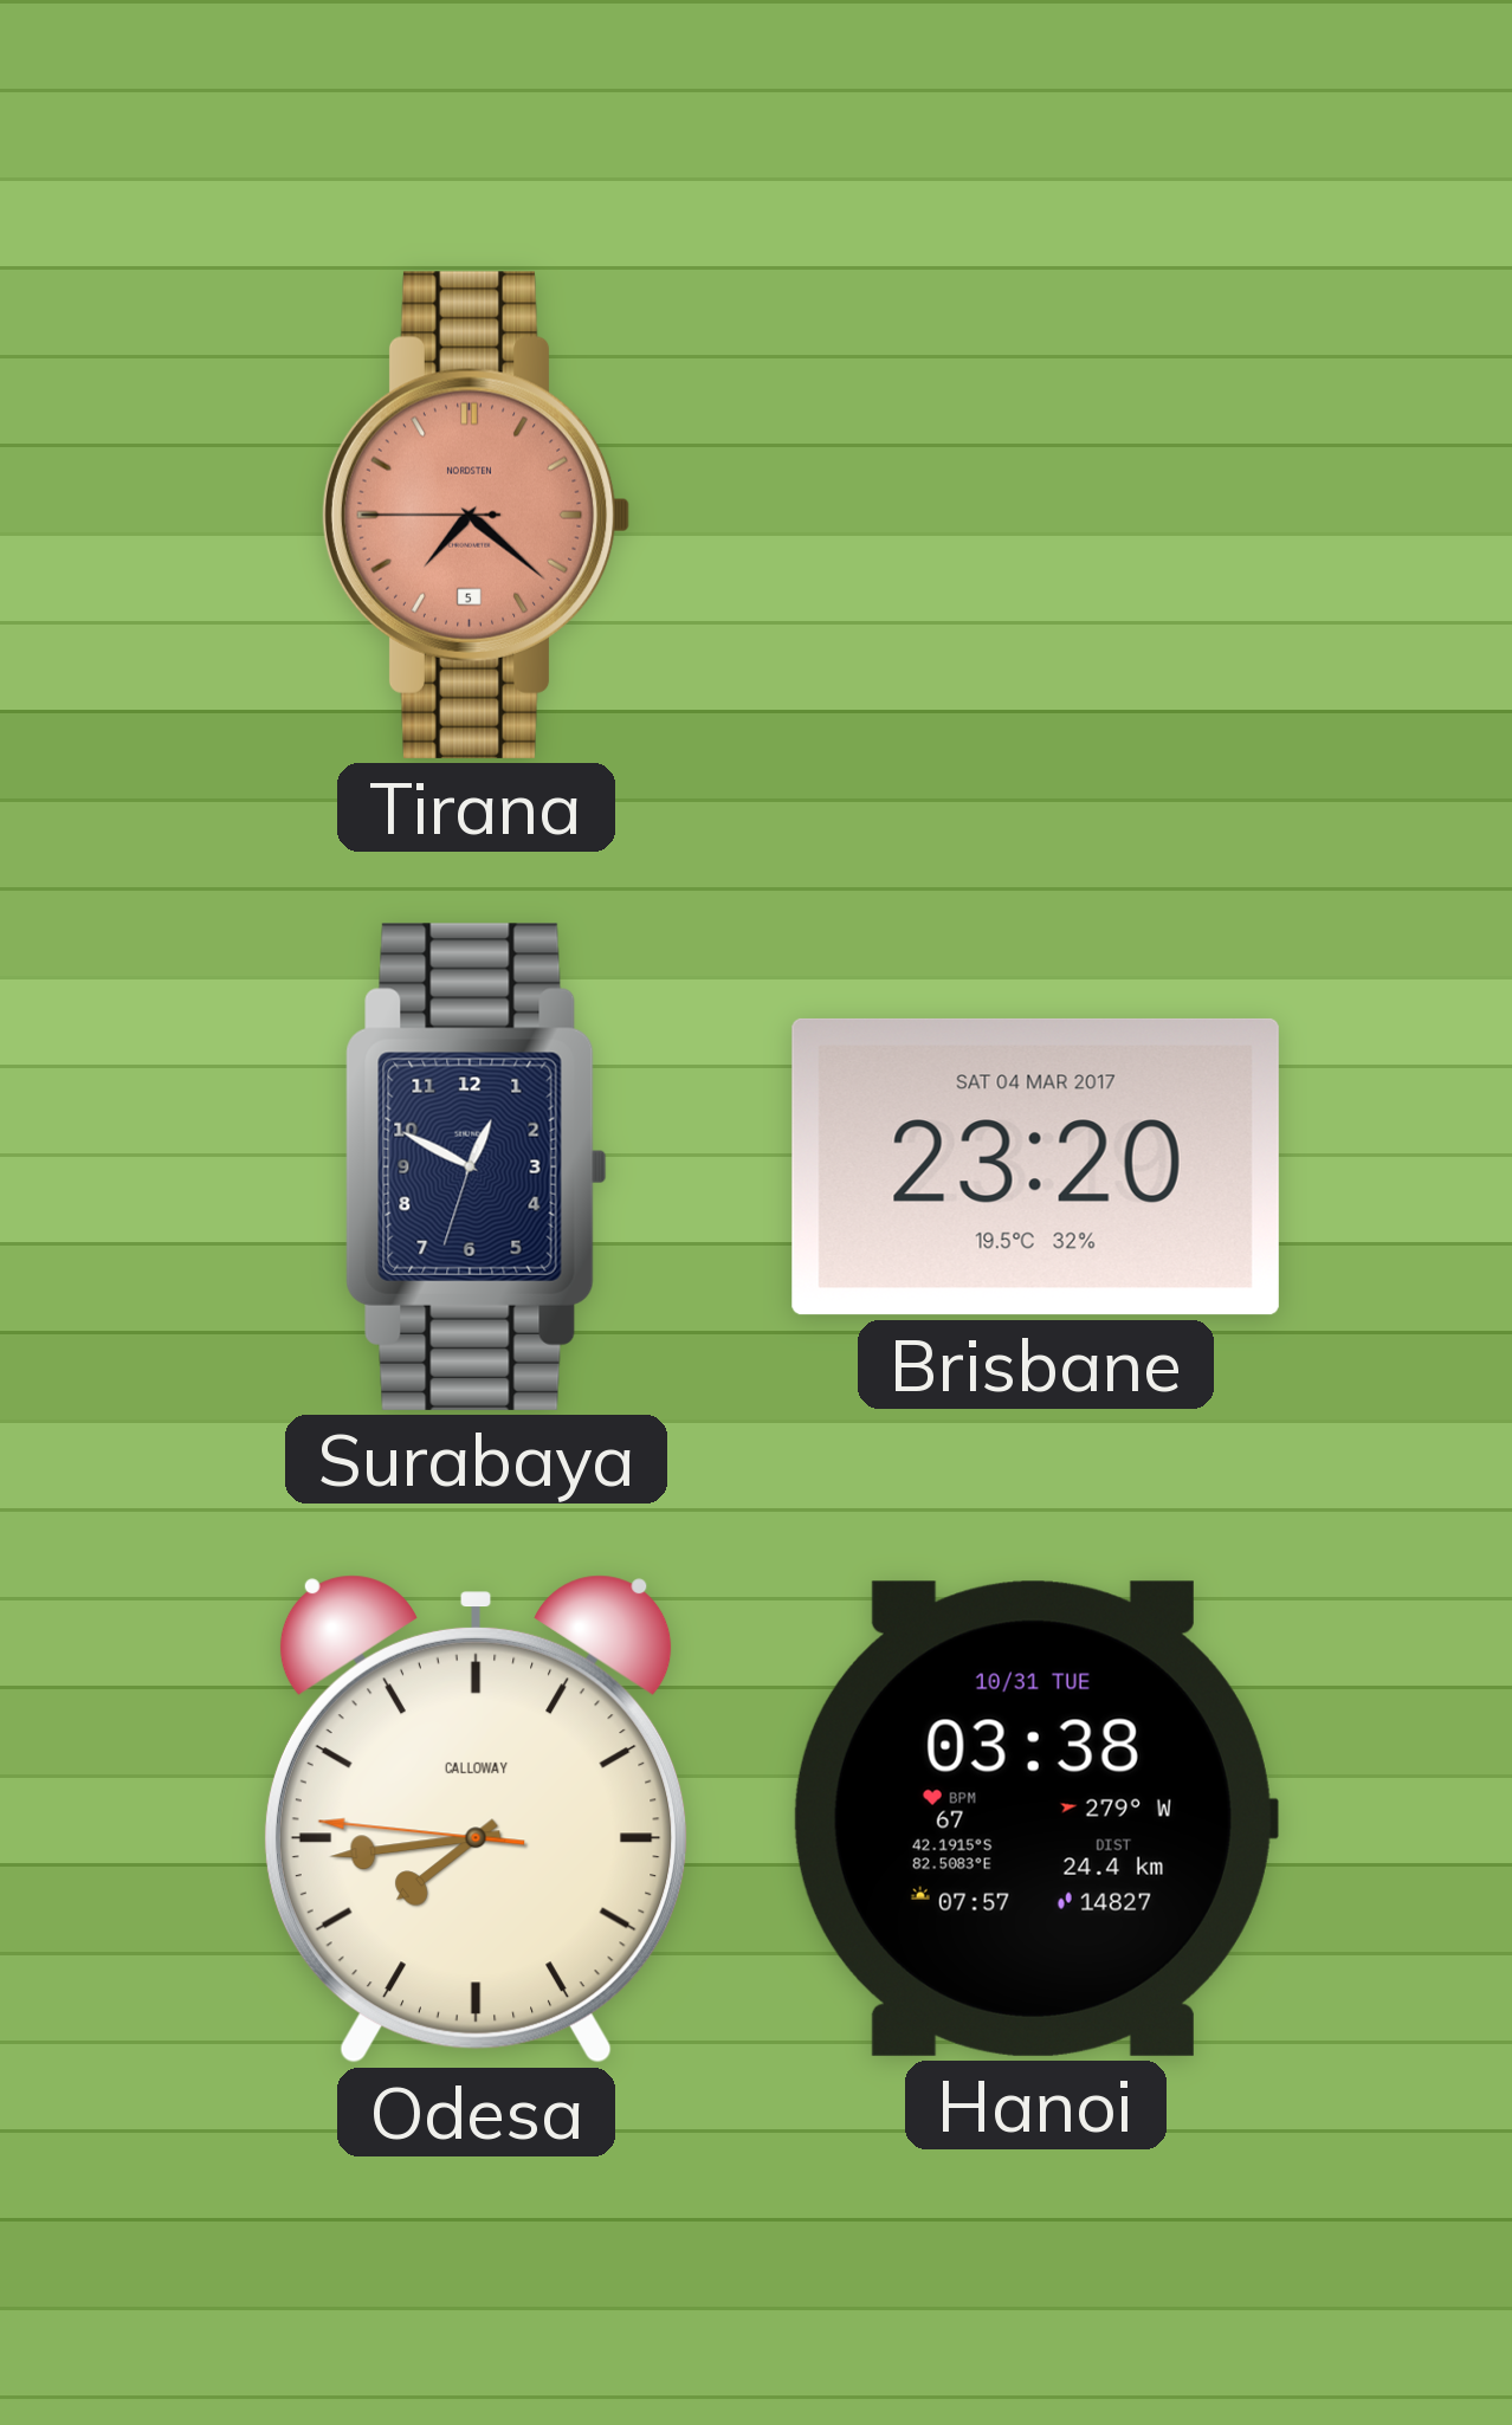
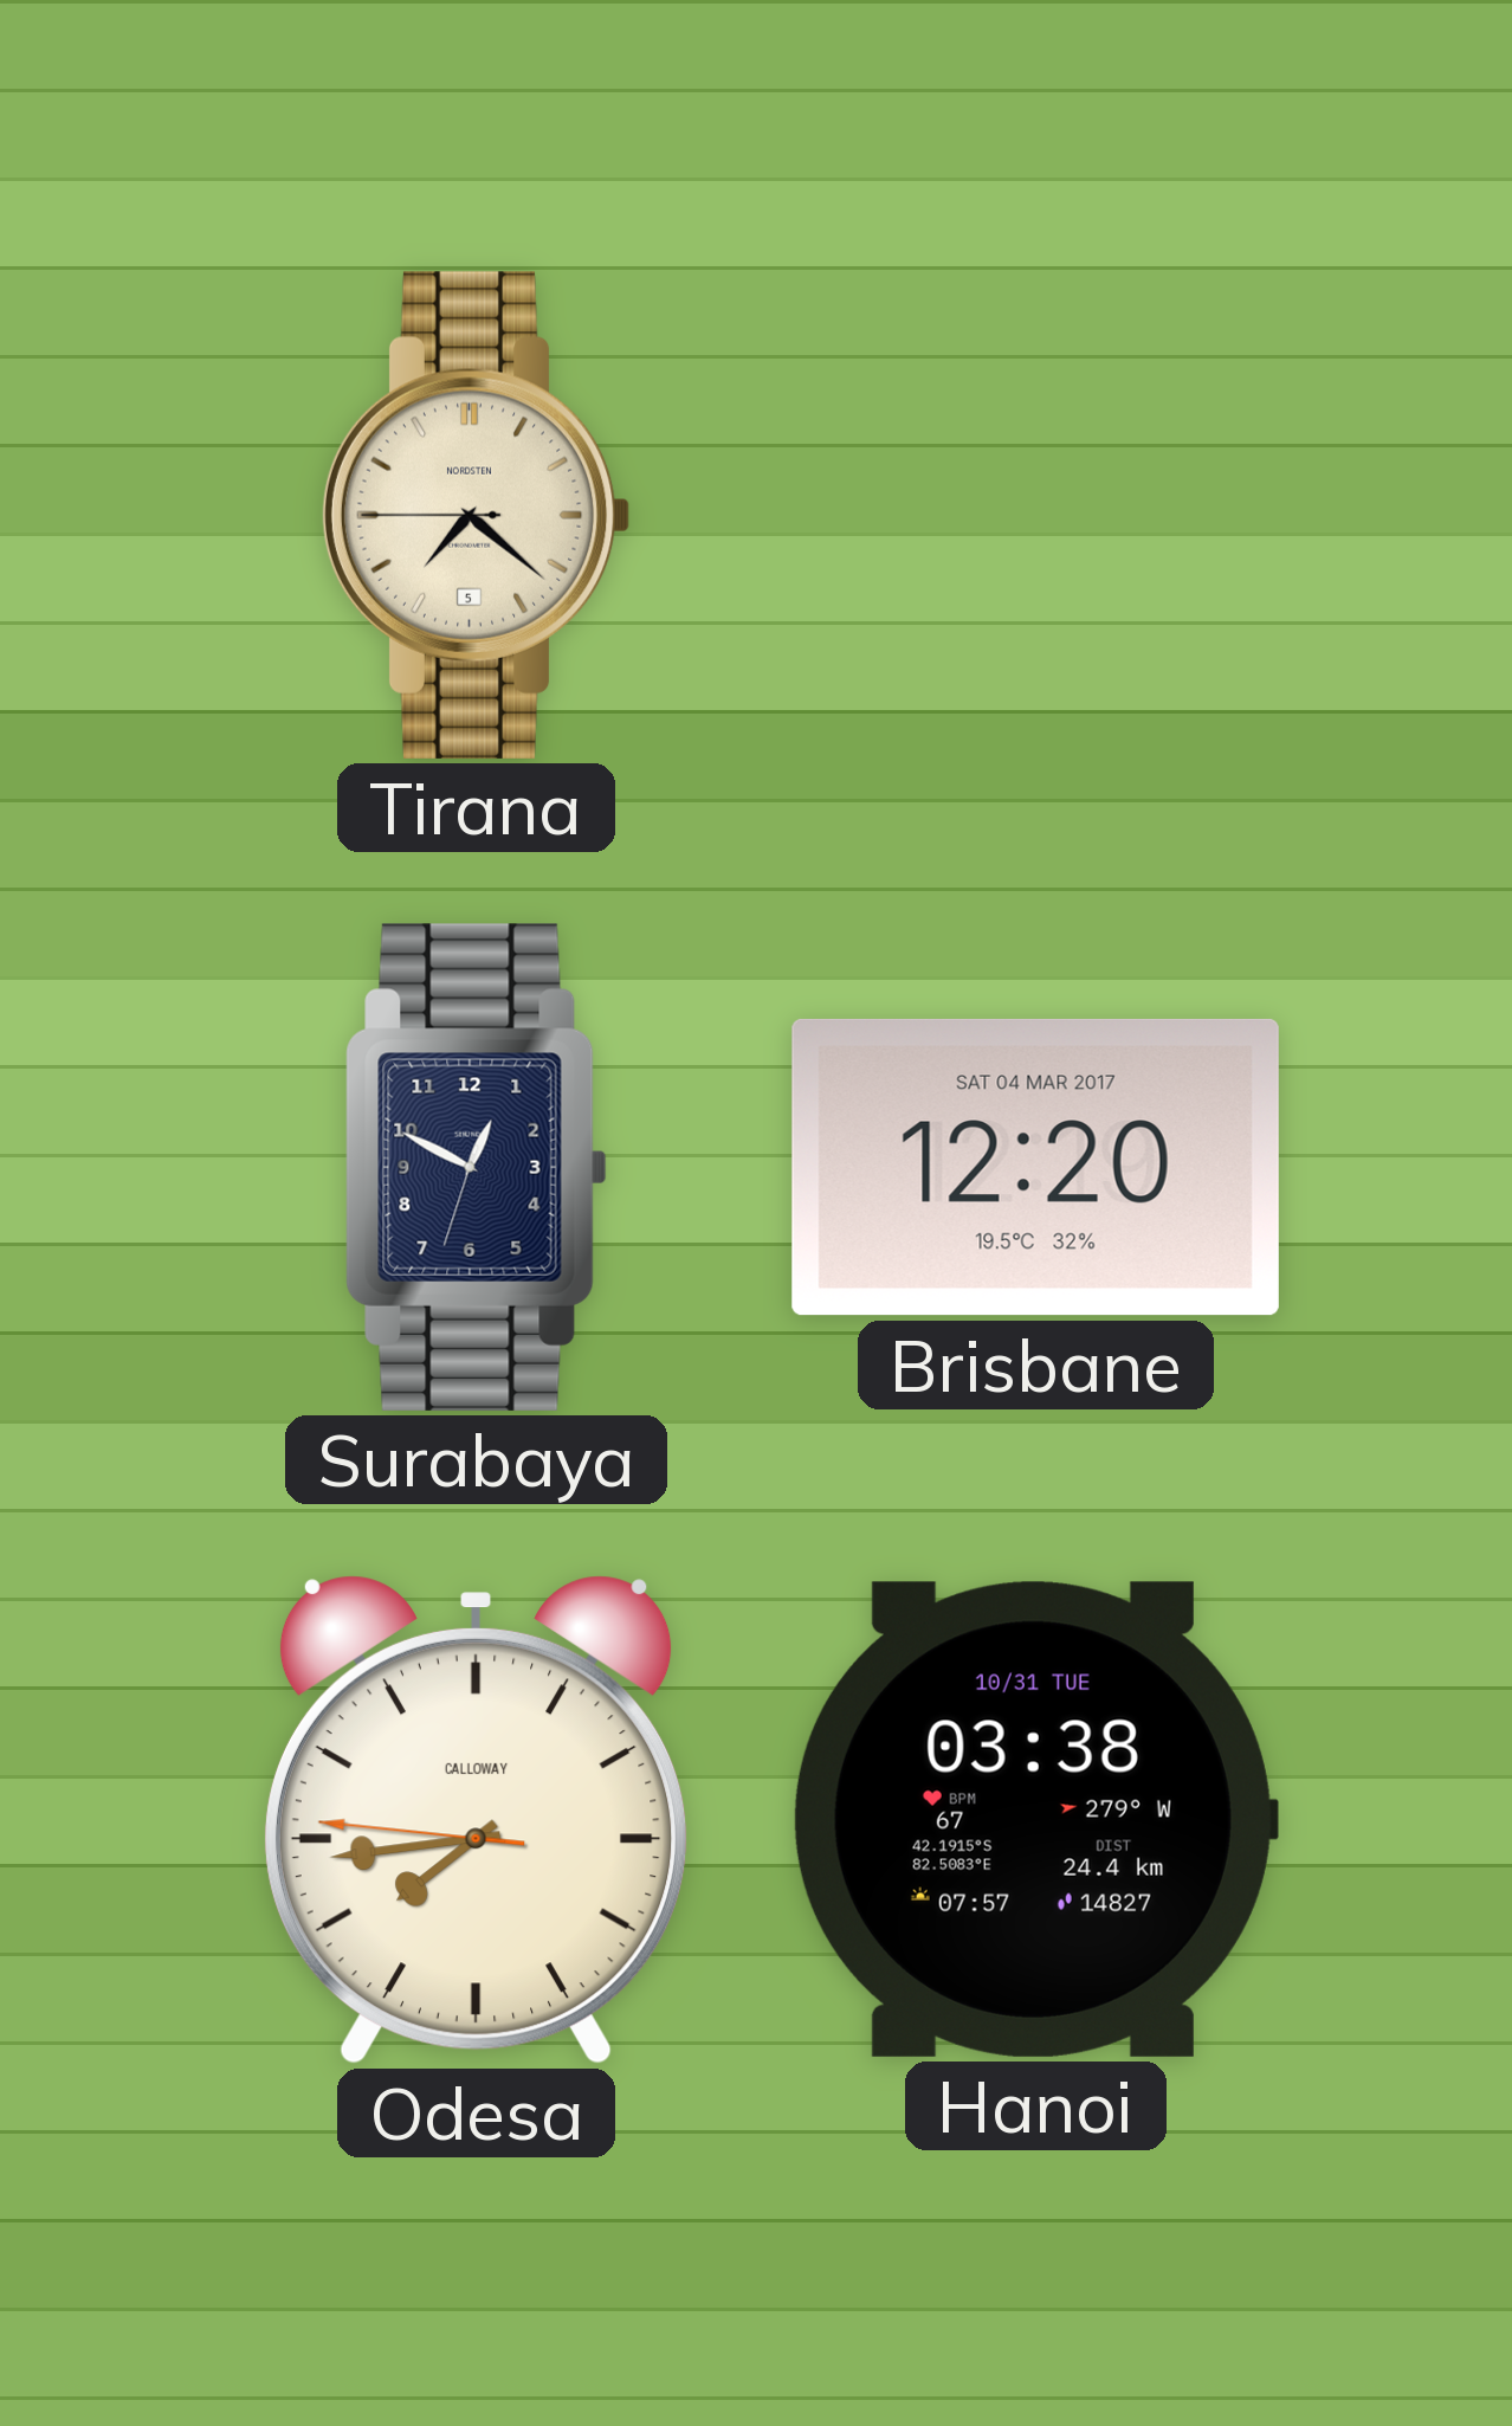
Tirana dial: salmon -> cream
Brisbane: 23:20 -> 12:20
